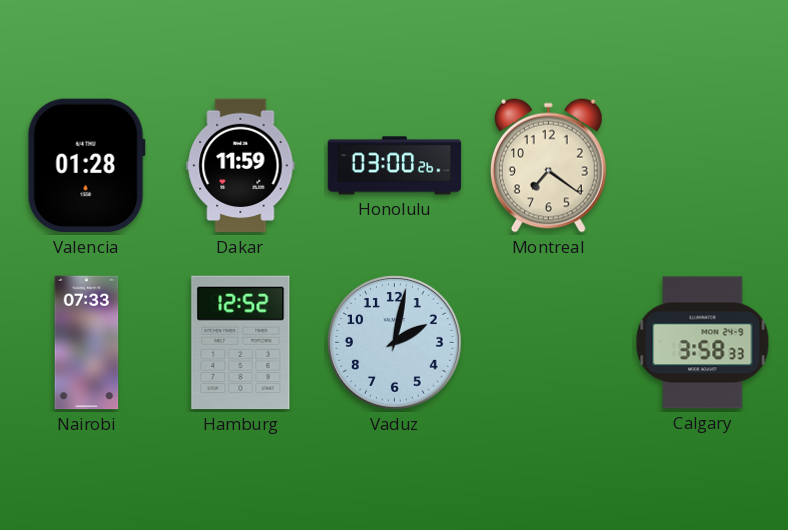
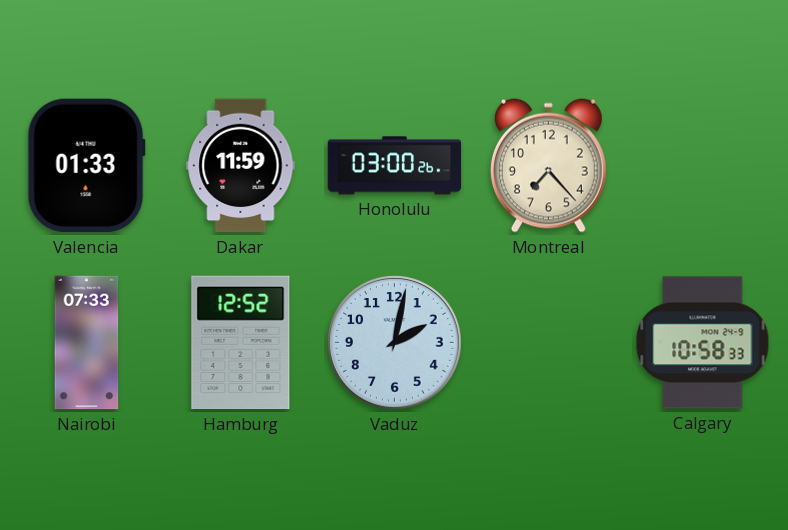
Valencia: 01:28 -> 01:33
Montreal: 7:21 -> 7:23
Calgary: 3:58 -> 10:58
